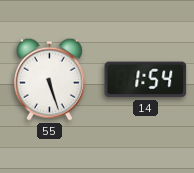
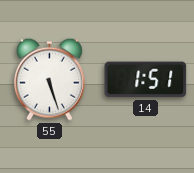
14: 1:54 -> 1:51
